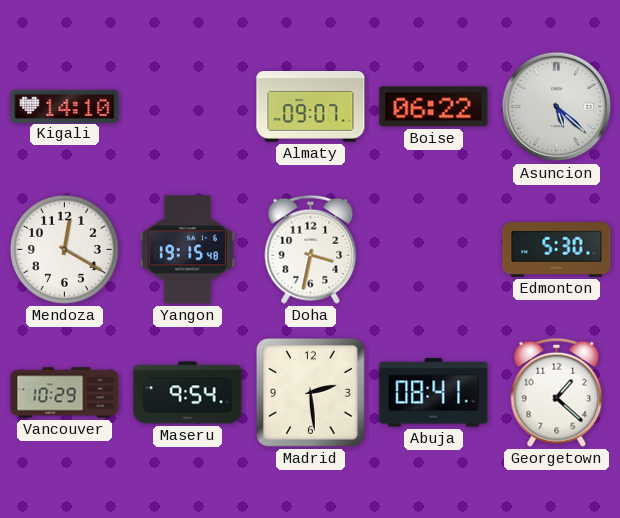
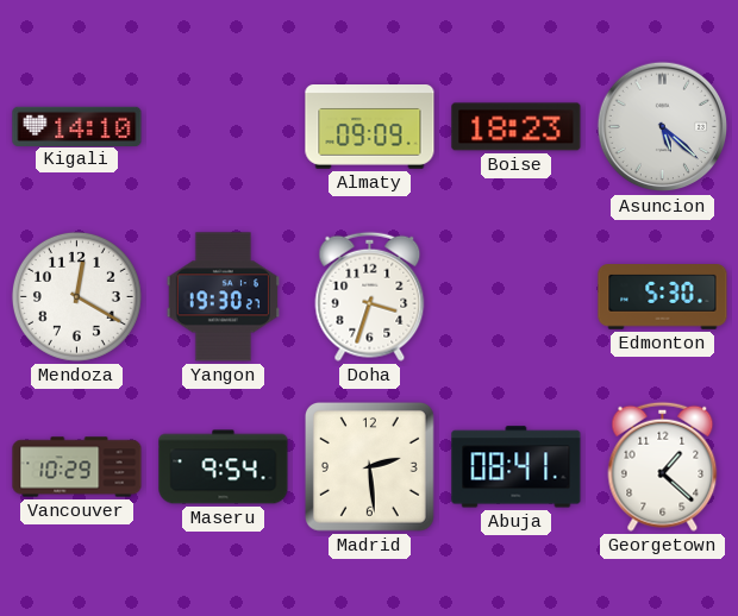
Almaty: 09:07 -> 09:09
Boise: 06:22 -> 18:23
Yangon: 19:15 -> 19:30
Doha: 3:32 -> 3:33
